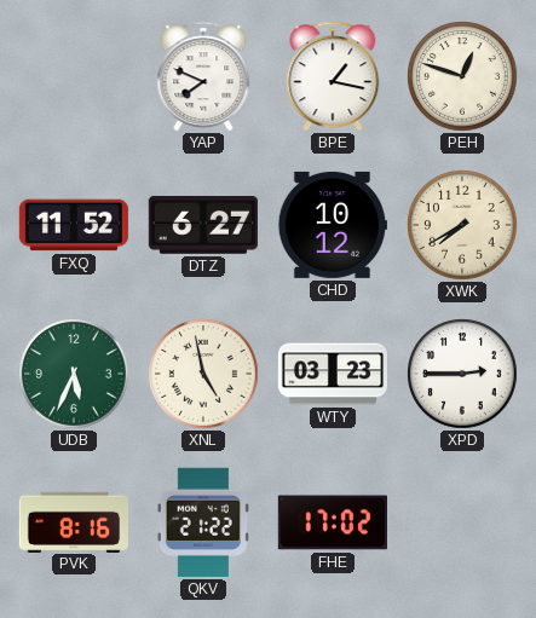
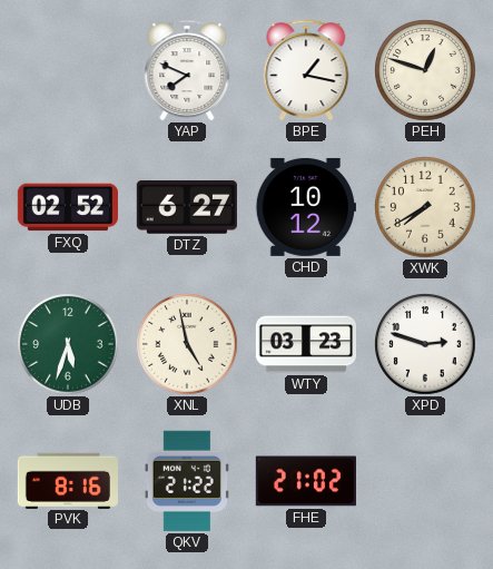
FXQ: 11:52 -> 02:52
UDB: 5:34 -> 5:33
XPD: 2:45 -> 2:48
FHE: 17:02 -> 21:02
